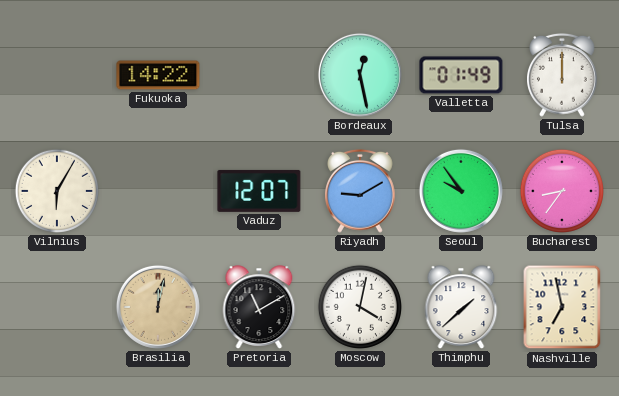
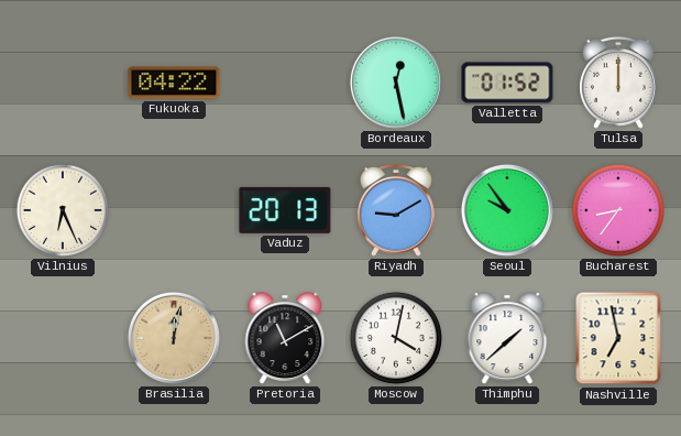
Fukuoka: 14:22 -> 04:22
Valletta: 01:49 -> 01:52
Vilnius: 6:05 -> 6:26
Vaduz: 12:07 -> 20:13
